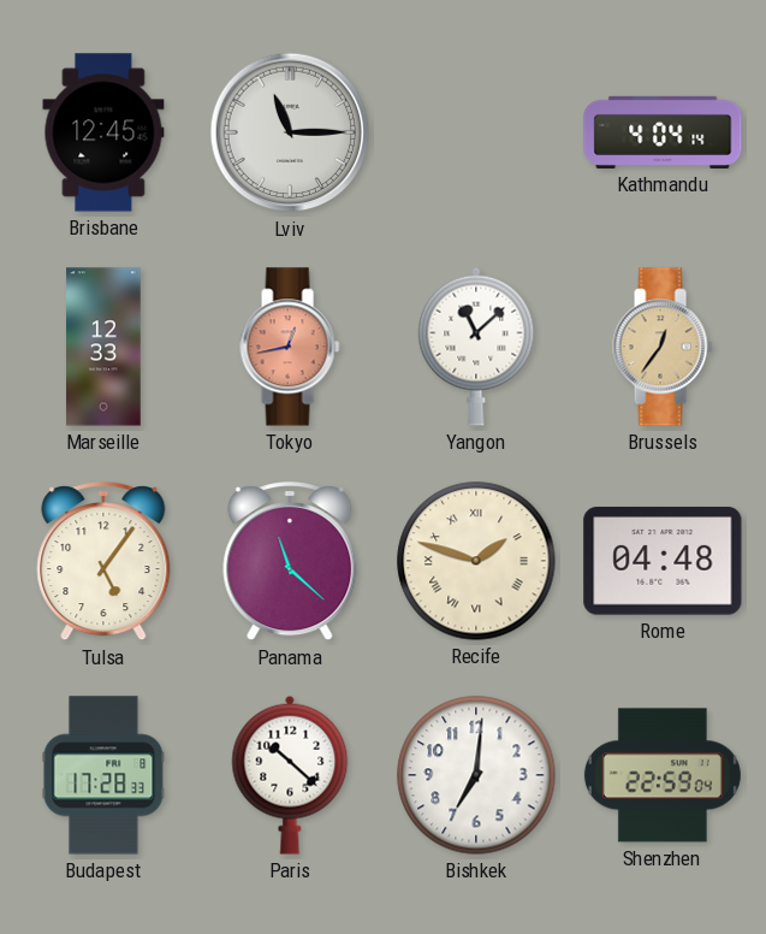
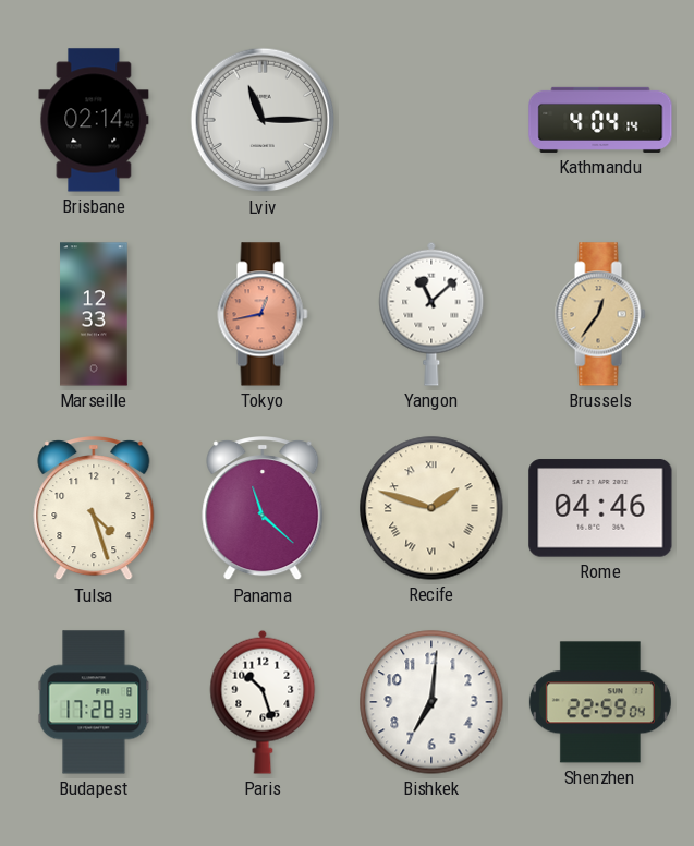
Brisbane: 12:45 -> 02:14
Tulsa: 5:06 -> 4:27
Rome: 04:48 -> 04:46
Paris: 10:22 -> 10:27
